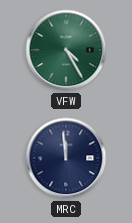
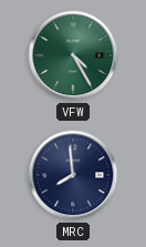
MRC: 11:59 -> 7:59
